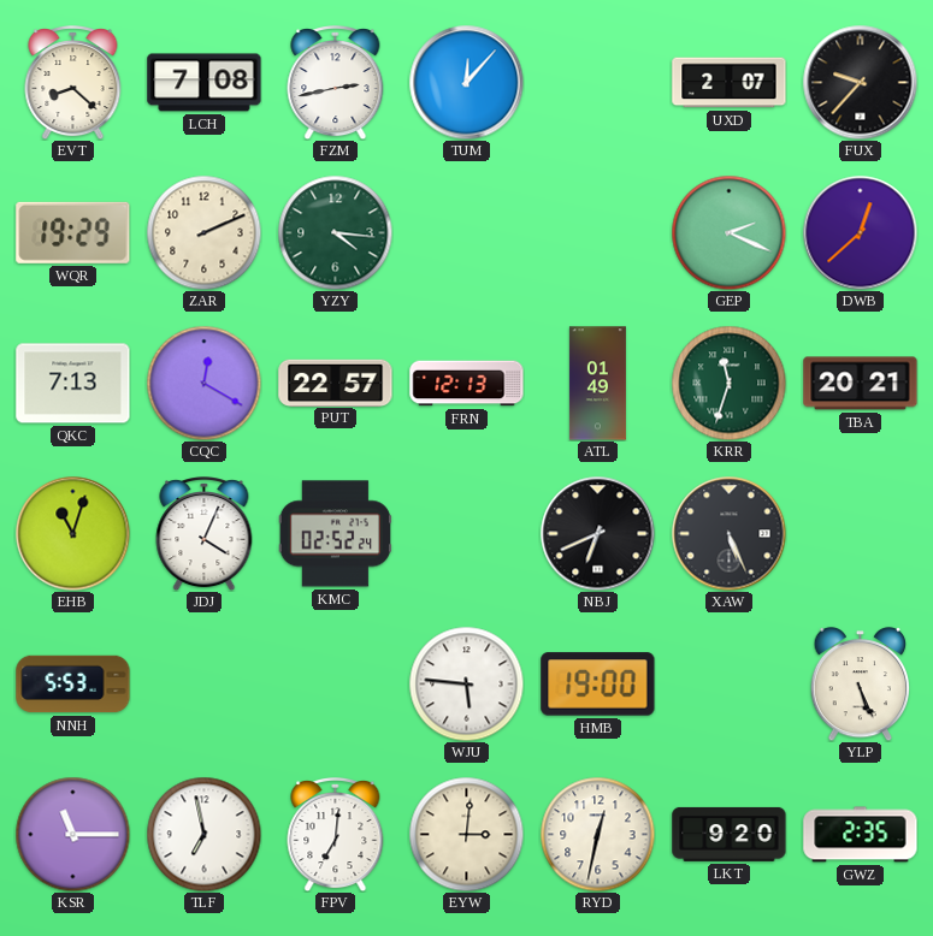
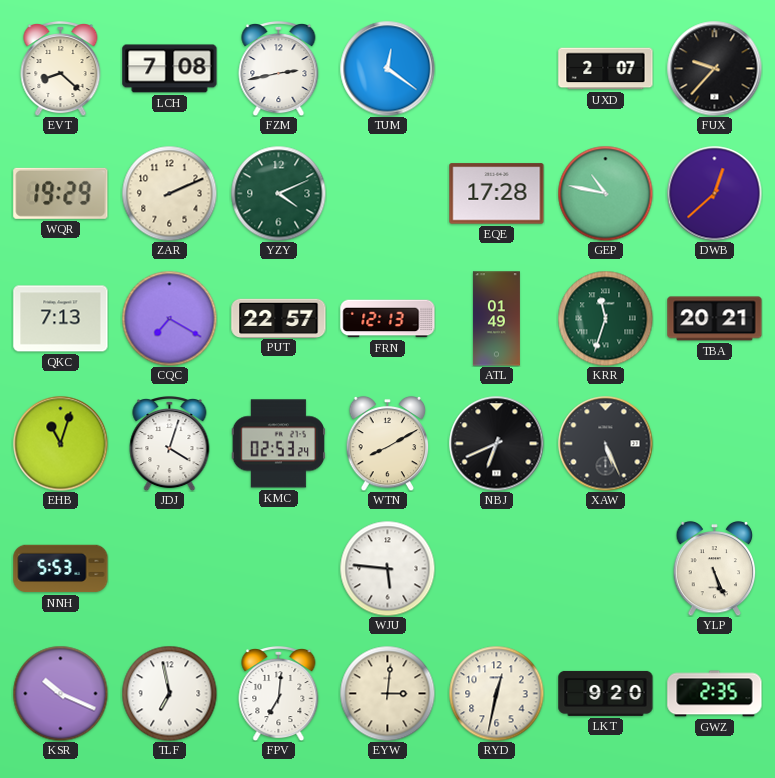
TUM: 12:07 -> 12:21
YZY: 4:16 -> 4:11
EQE: none -> 17:28
GEP: 2:19 -> 10:47
CQC: 12:20 -> 7:20
JDJ: 4:04 -> 4:03
KMC: 02:52 -> 02:53
WTN: none -> 8:10
HMB: 19:00 -> none
KSR: 11:15 -> 10:19
